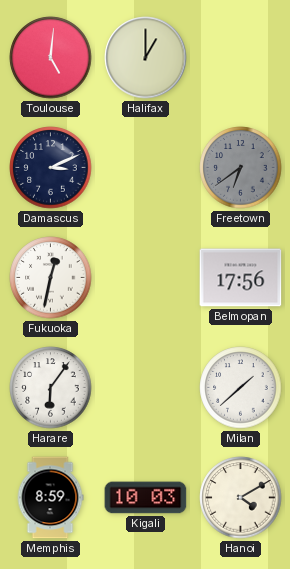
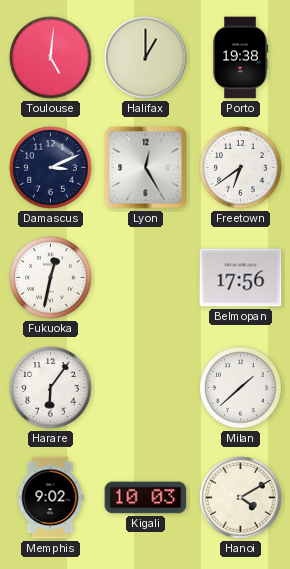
Porto: none -> 19:38
Lyon: none -> 12:25
Freetown dial: grey -> white
Memphis: 8:59 -> 9:02
